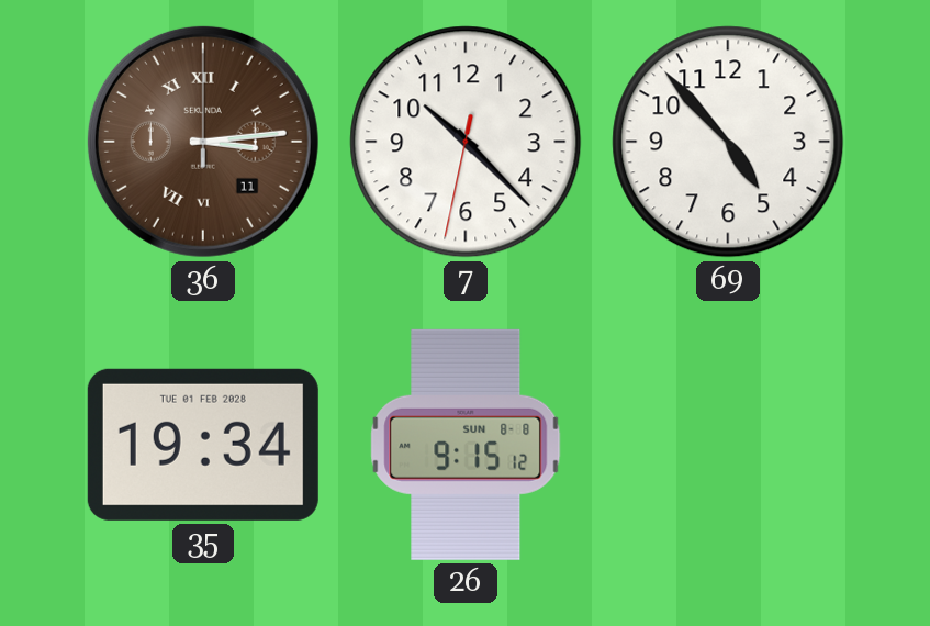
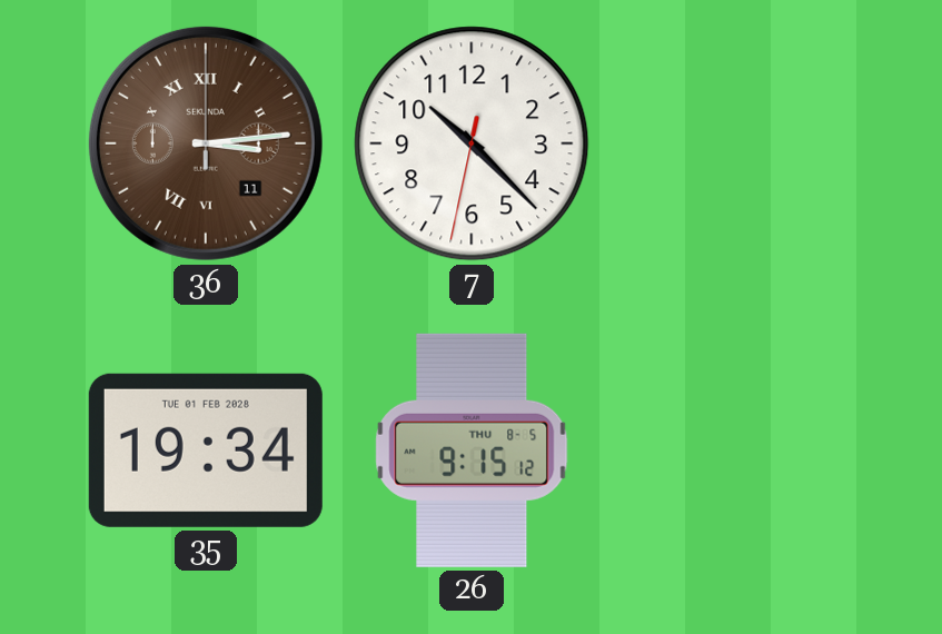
69: 4:53 -> none
26 date: SUN 8-8 -> THU 8-5
